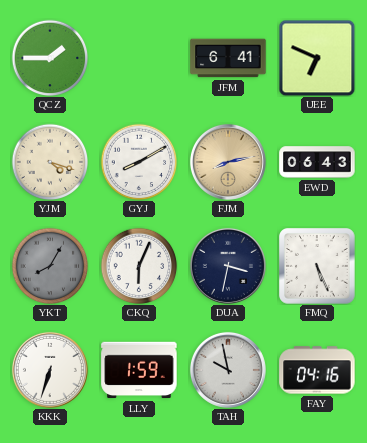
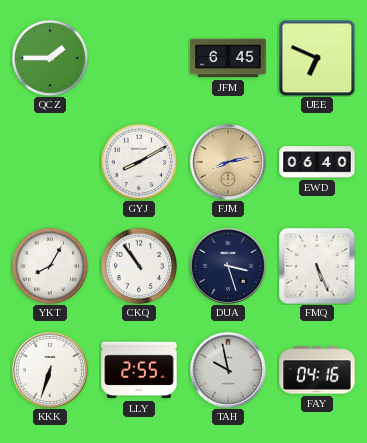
JFM: 6:41 -> 6:45
YJM: 4:18 -> none
EWD: 06:43 -> 06:40
YKT dial: grey -> white
CKQ: 6:04 -> 10:54
DUA: 3:32 -> 3:27
LLY: 1:59 -> 2:55
